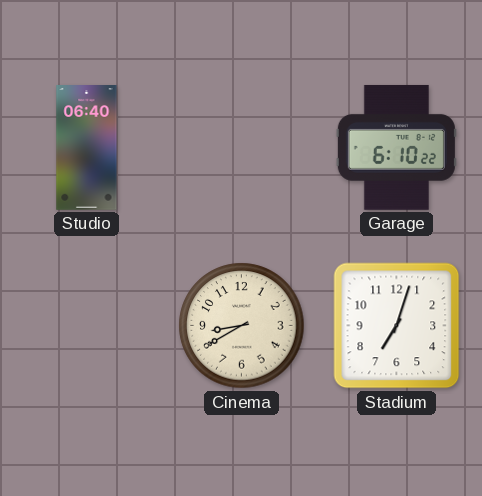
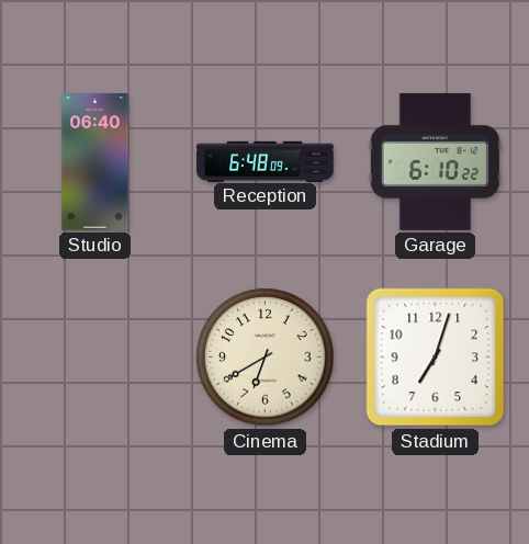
Reception: none -> 6:48
Cinema: 8:40 -> 6:40
